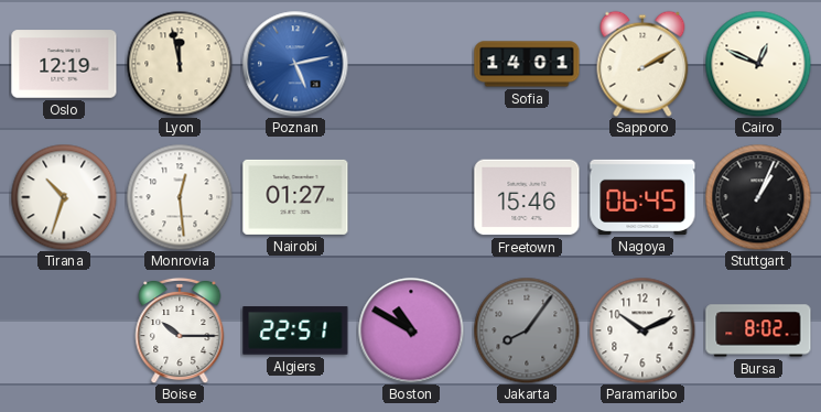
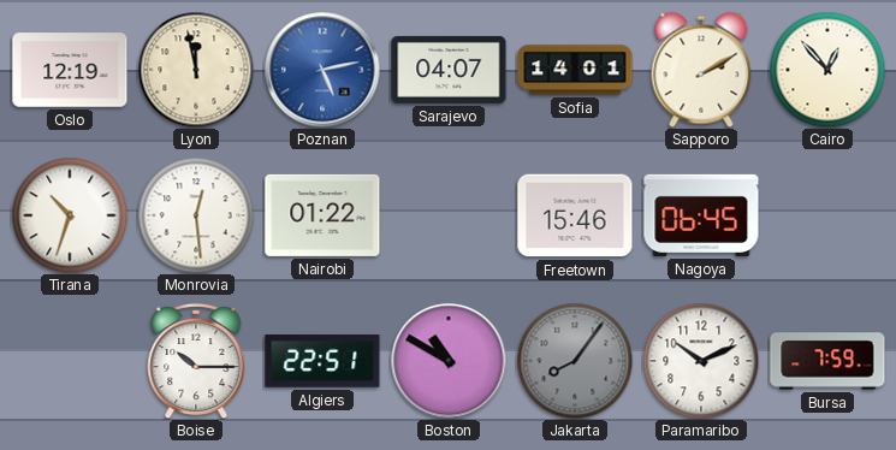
Sarajevo: none -> 04:07
Cairo: 12:49 -> 12:53
Nairobi: 01:27 -> 01:22
Stuttgart: 1:04 -> none
Bursa: 8:02 -> 7:59
